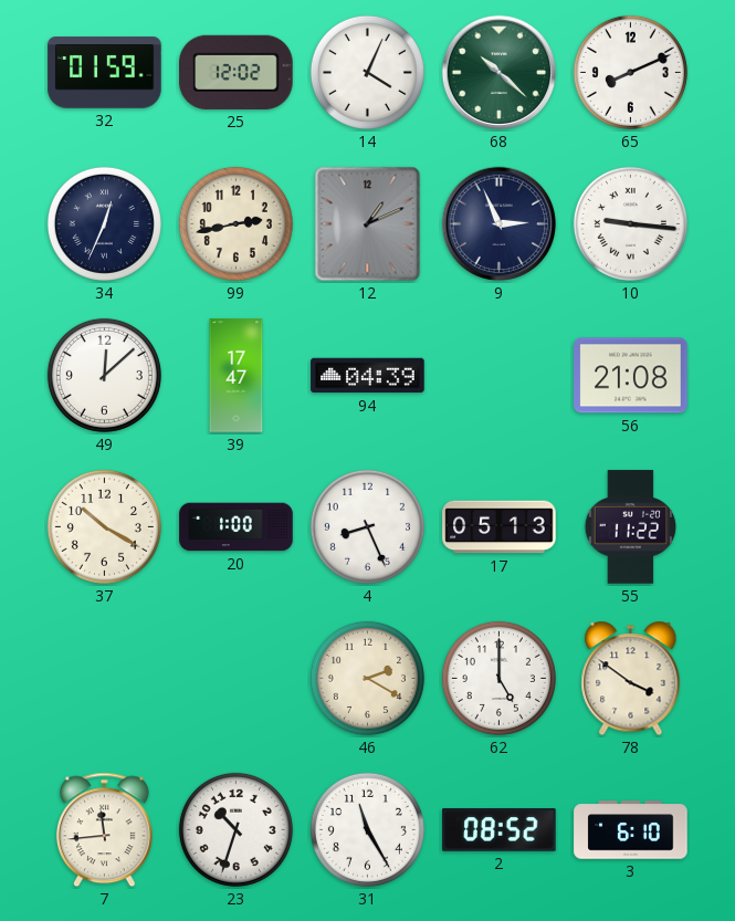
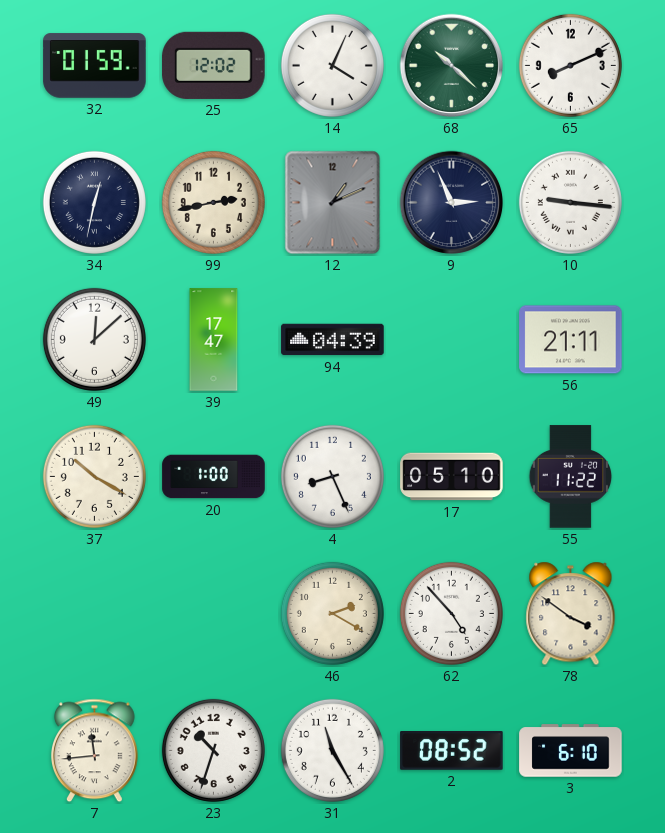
34: 12:34 -> 12:32
56: 21:08 -> 21:11
17: 05:13 -> 05:10
62: 5:00 -> 4:53
